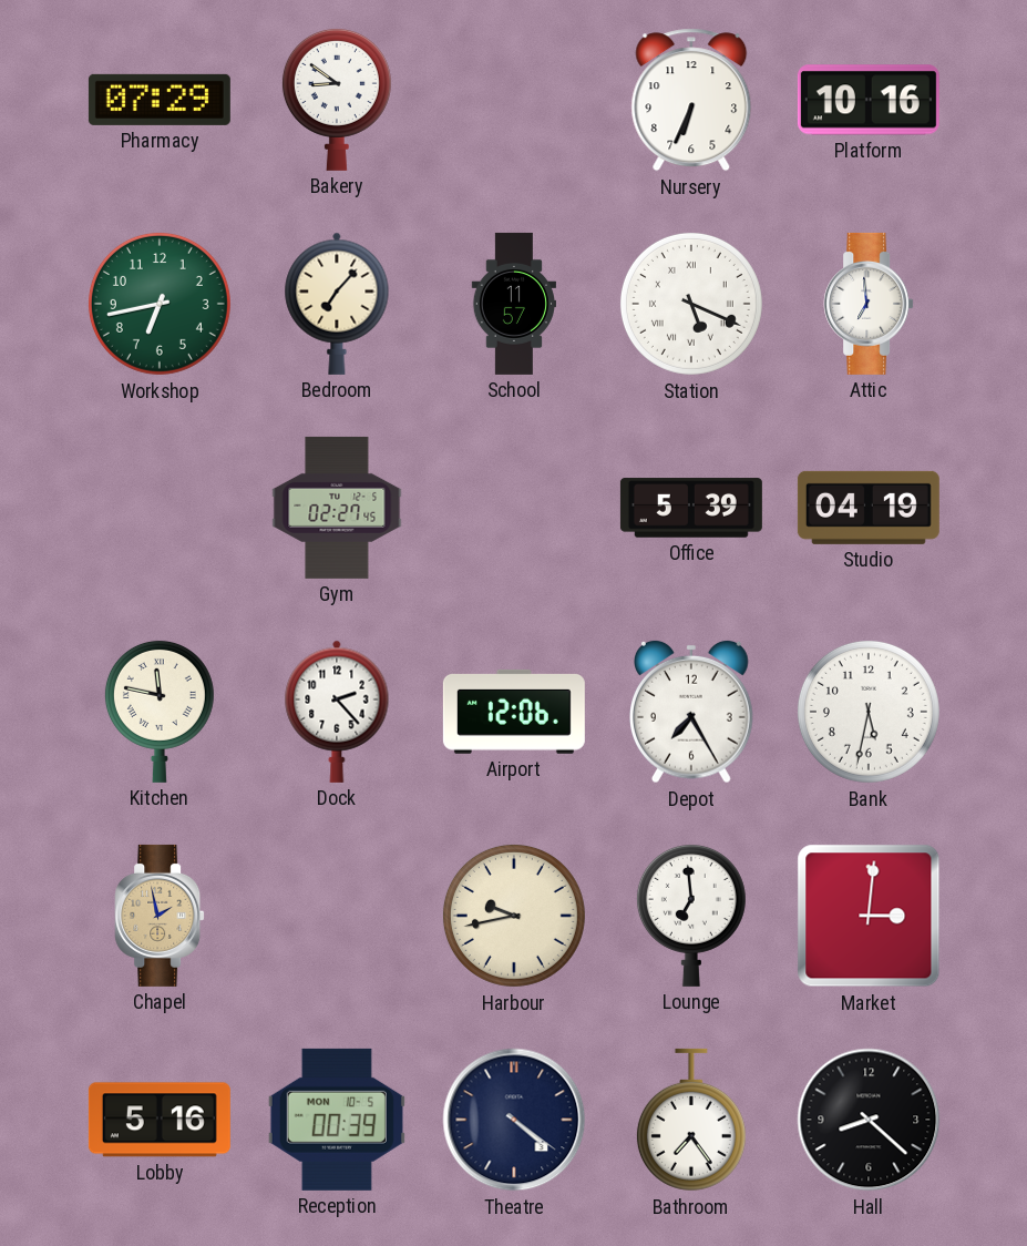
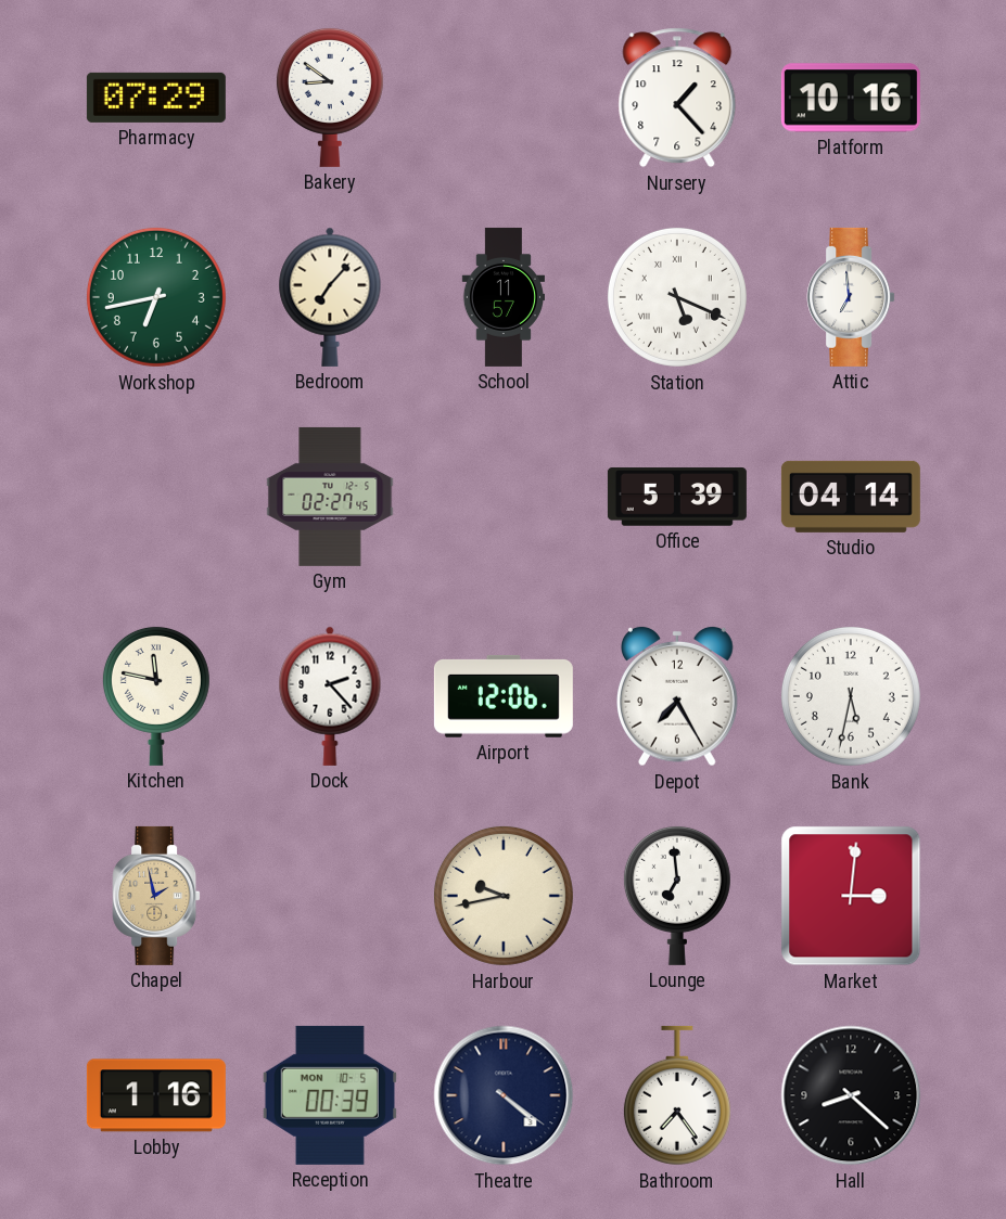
Nursery: 6:34 -> 1:23
Studio: 04:19 -> 04:14
Lobby: 5:16 -> 1:16
